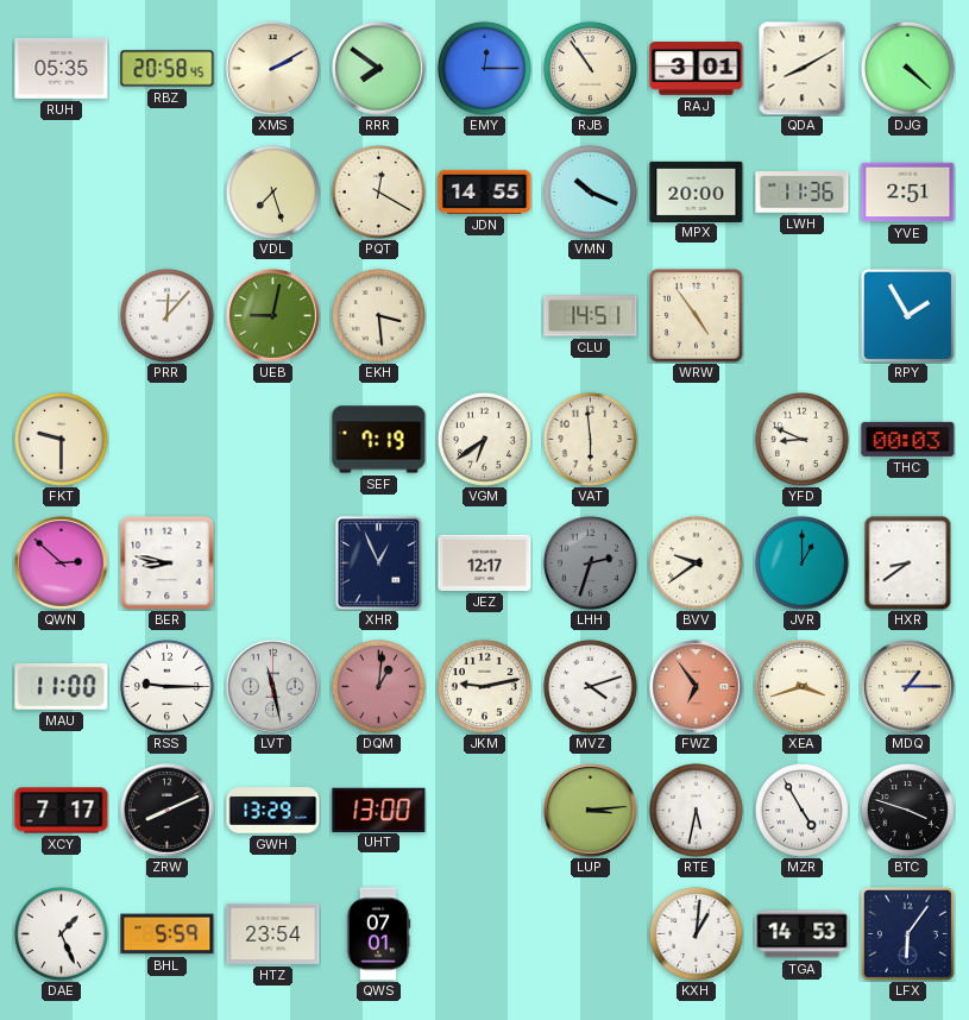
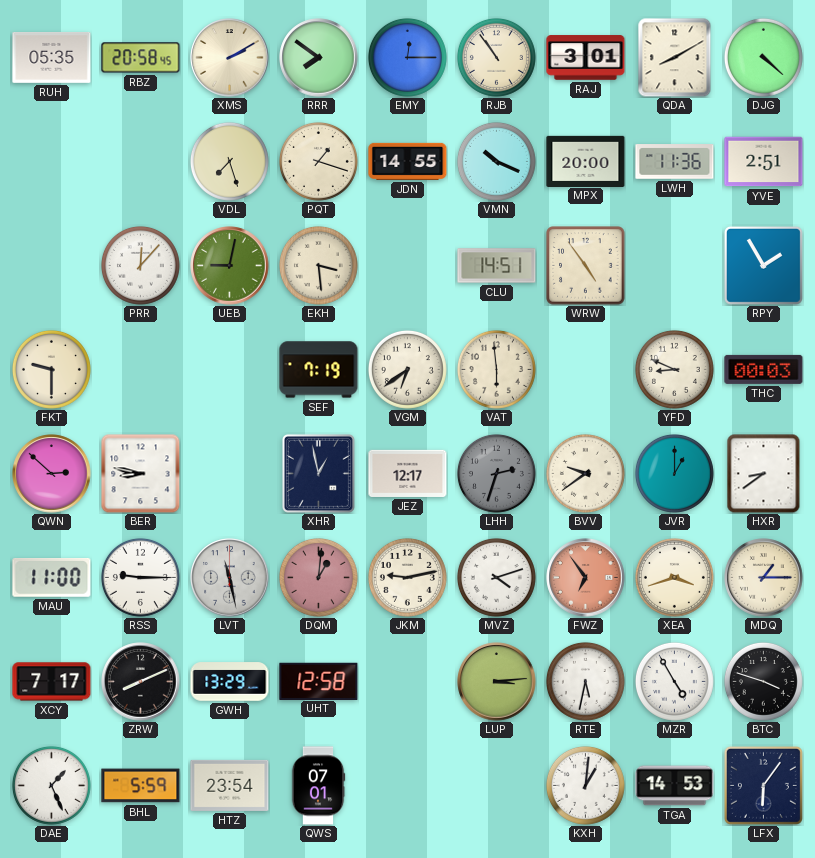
PQT: 12:20 -> 1:18
XHR: 12:56 -> 12:58
UHT: 13:00 -> 12:58
